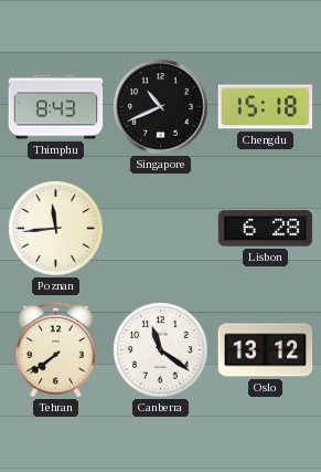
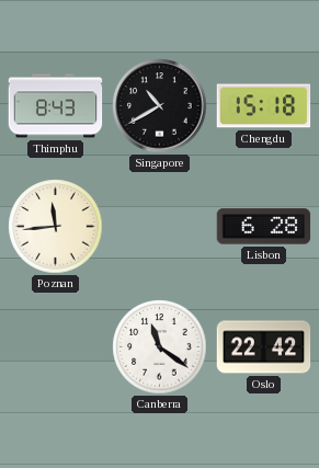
Singapore: 10:41 -> 10:40
Tehran: 7:39 -> none
Oslo: 13:12 -> 22:42
